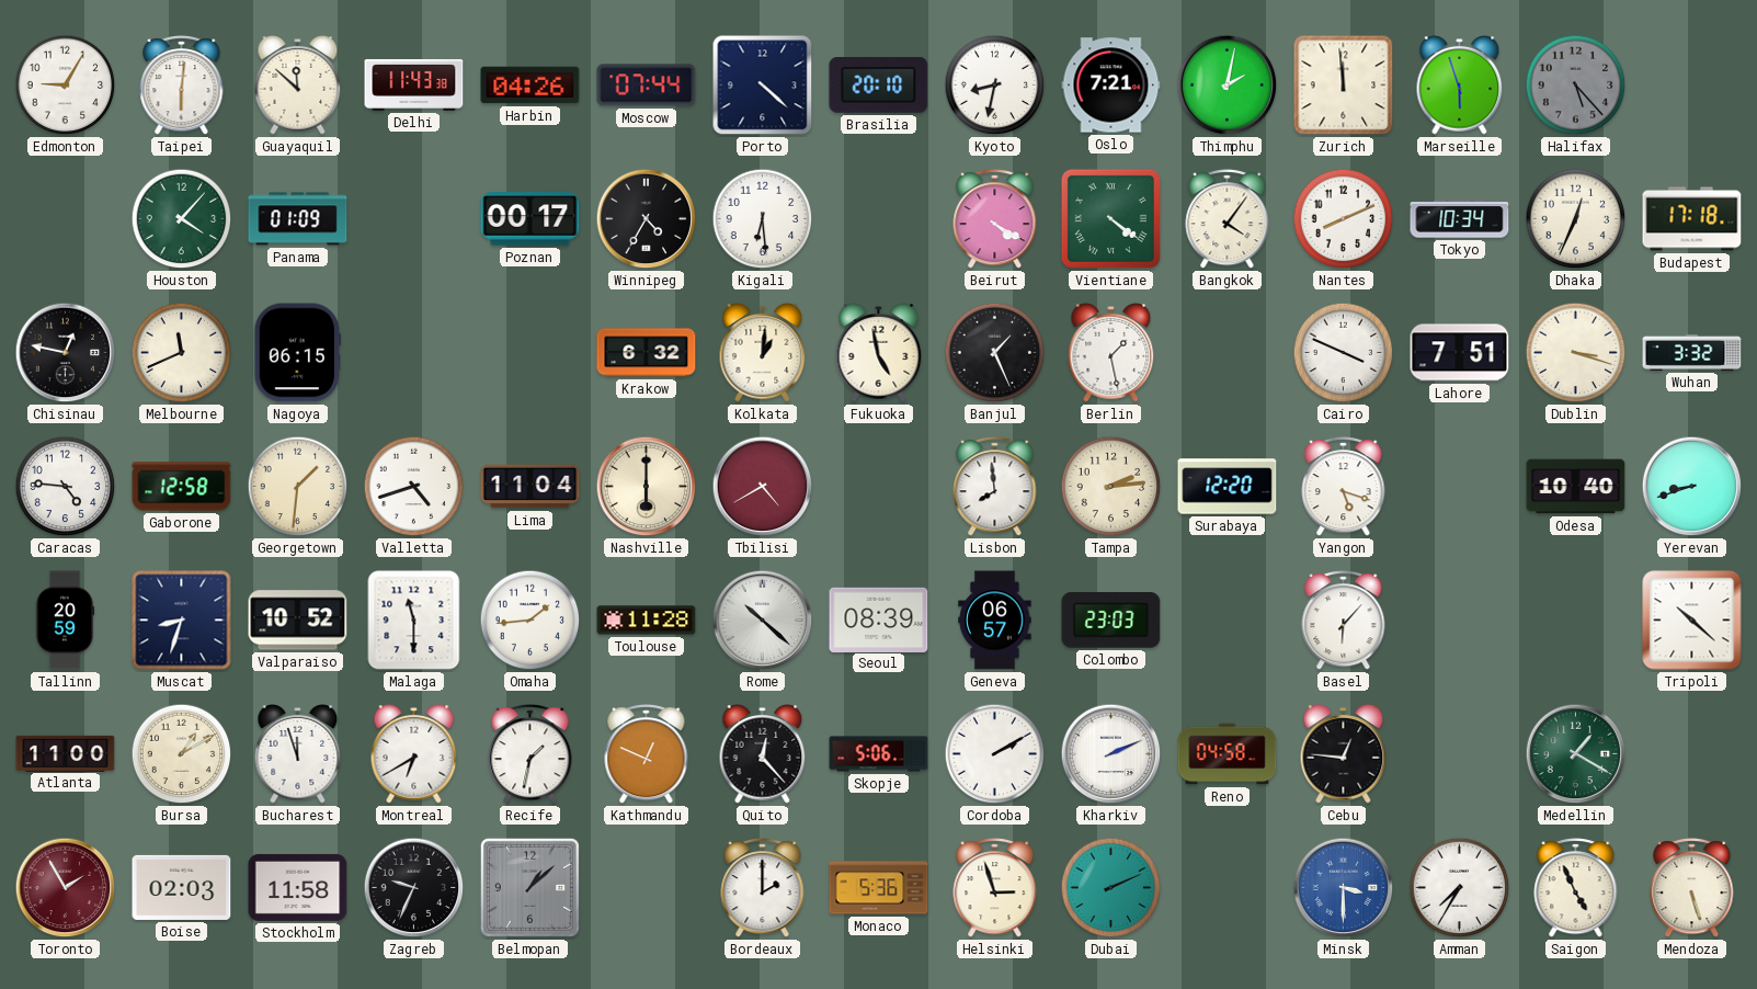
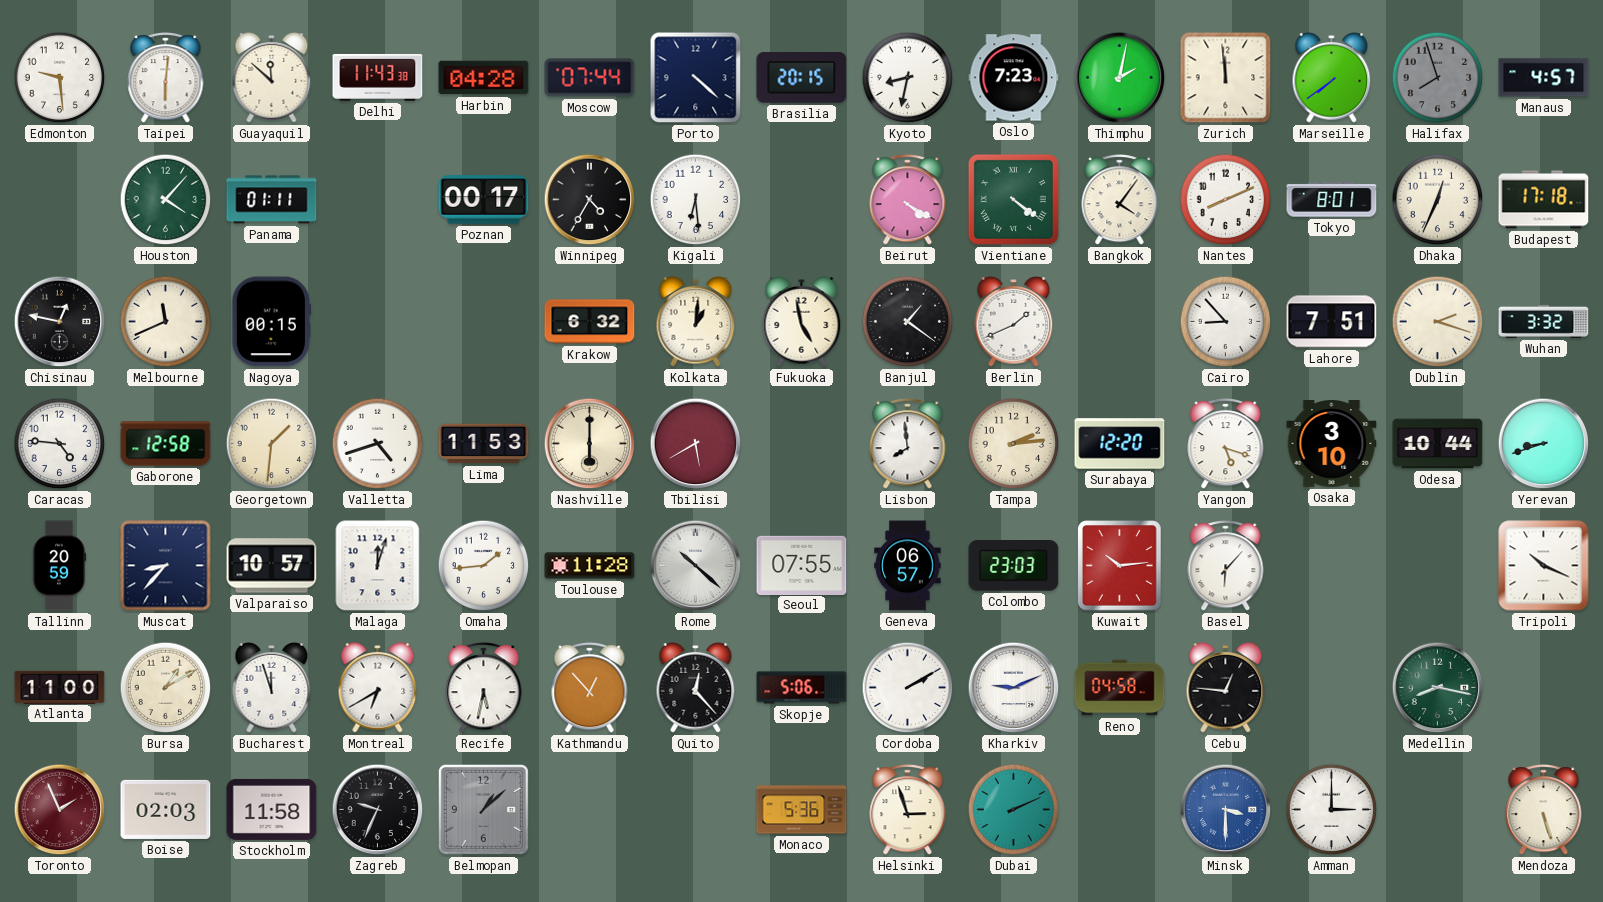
Edmonton: 9:05 -> 9:29
Harbin: 04:26 -> 04:28
Brasilia: 20:10 -> 20:15
Oslo: 7:21 -> 7:23
Marseille: 5:57 -> 7:39
Halifax: 5:23 -> 7:57
Manaus: none -> 4:57
Panama: 01:09 -> 01:11
Tokyo: 10:34 -> 8:01
Nagoya: 06:15 -> 00:15
Banjul: 1:26 -> 1:21
Berlin: 1:28 -> 1:41
Cairo: 3:49 -> 8:53
Dublin: 3:18 -> 2:18
Lima: 11:04 -> 11:53
Tbilisi: 4:40 -> 5:40
Osaka: none -> 3:10
Odesa: 10:40 -> 10:44
Muscat: 8:33 -> 8:37
Valparaiso: 10:52 -> 10:57
Malaga: 11:30 -> 12:03
Seoul: 08:39 -> 07:55
Kuwait: none -> 10:14
Tripoli: 10:22 -> 10:19
Recife: 1:32 -> 5:32
Kathmandu: 12:49 -> 12:53
Kharkiv: 2:11 -> 9:11
Medellin: 1:20 -> 8:17
Toronto: 1:55 -> 1:56
Bordeaux: 2:00 -> none
Amman: 7:35 -> 3:00
Saigon: 4:56 -> none
